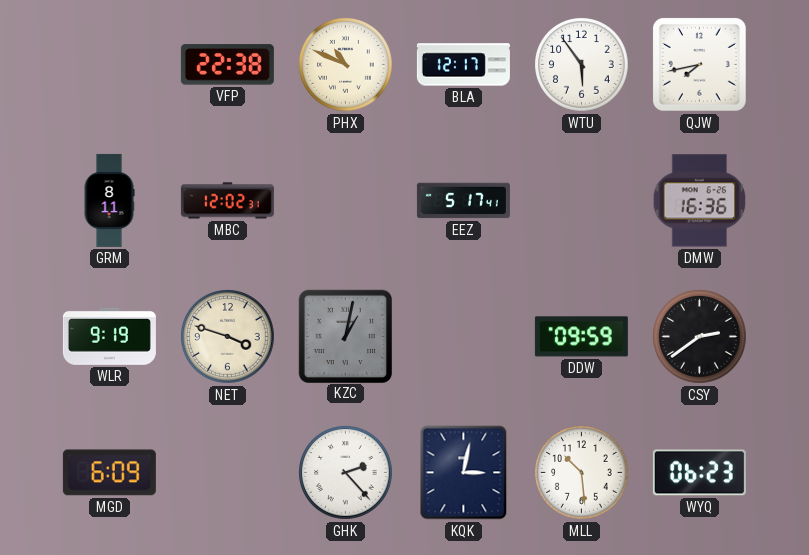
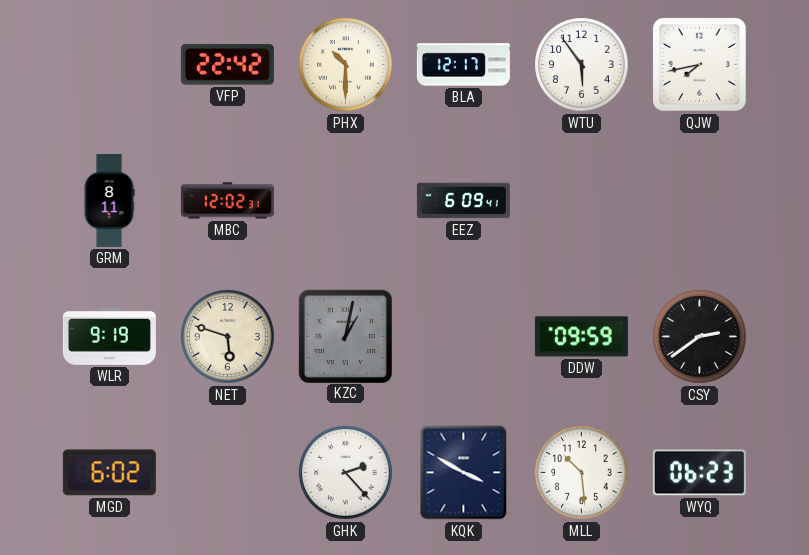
VFP: 22:38 -> 22:42
PHX: 10:49 -> 10:30
EEZ: 5:17 -> 6:09
DMW: 16:36 -> none
NET: 3:48 -> 5:48
MGD: 6:09 -> 6:02
KQK: 3:02 -> 3:50
